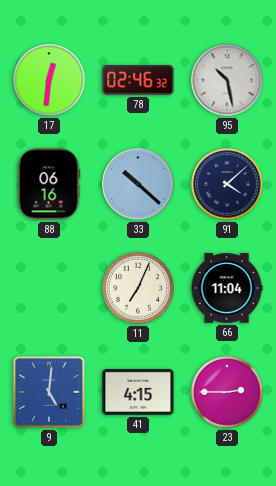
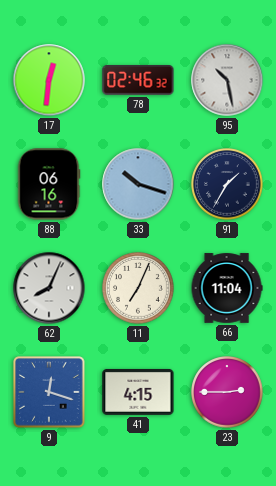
33: 10:22 -> 10:18
91: 4:08 -> 1:35
62: none -> 8:04
9: 5:01 -> 12:18
